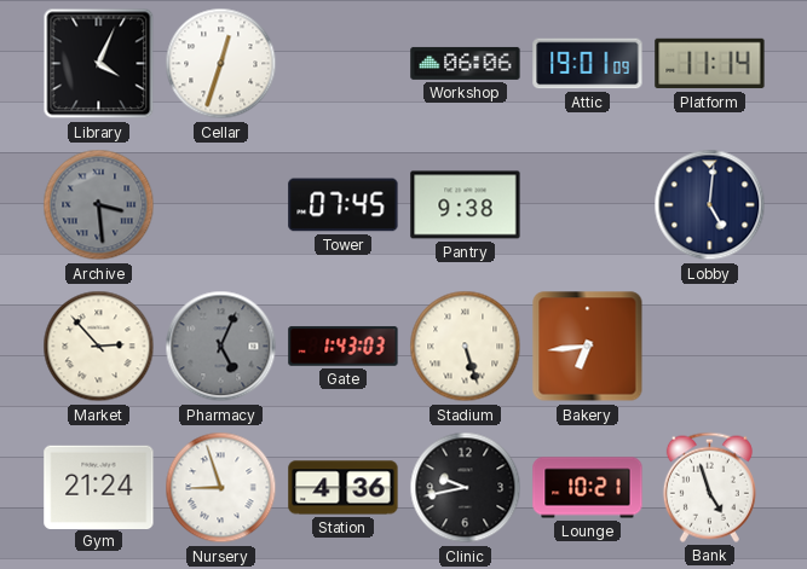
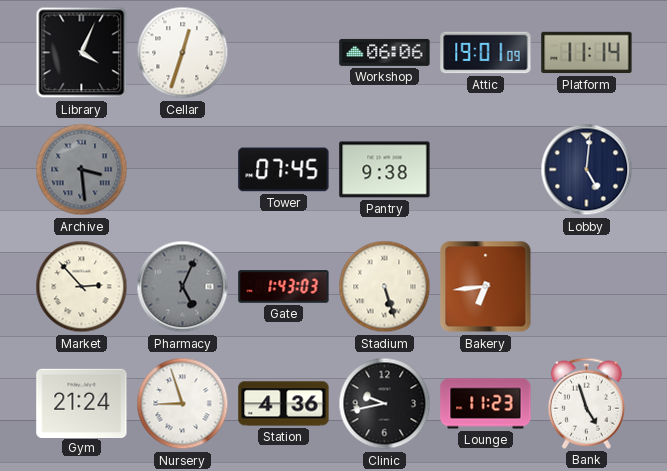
Lounge: 10:21 -> 11:23
